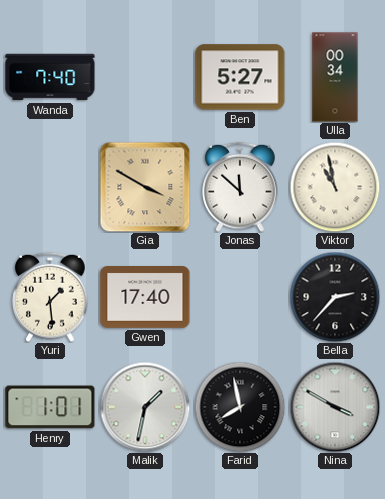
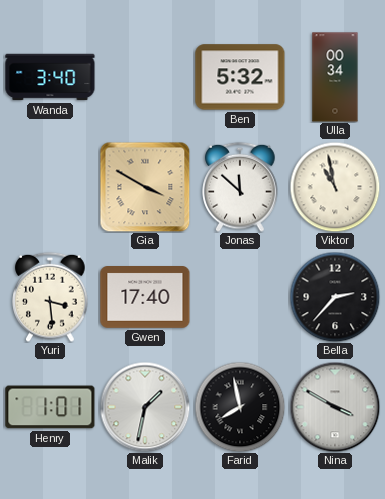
Wanda: 7:40 -> 3:40
Ben: 5:27 -> 5:32
Yuri: 1:29 -> 3:29
